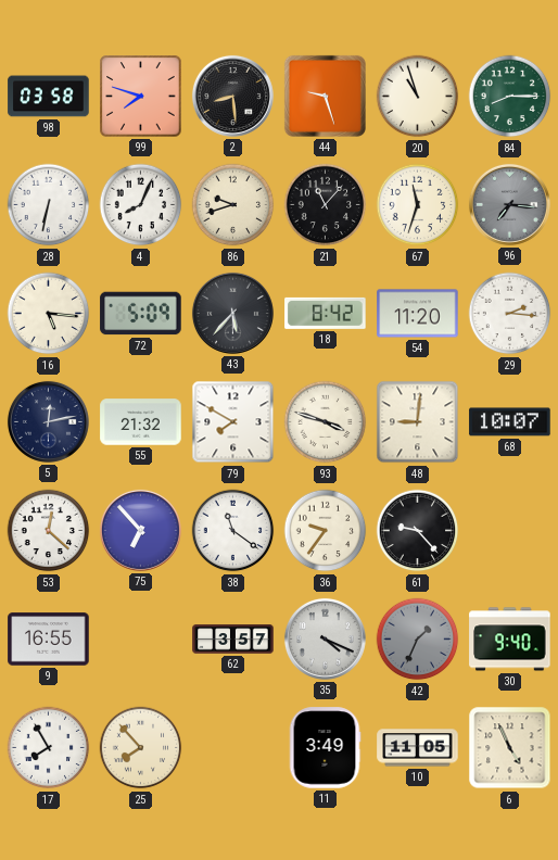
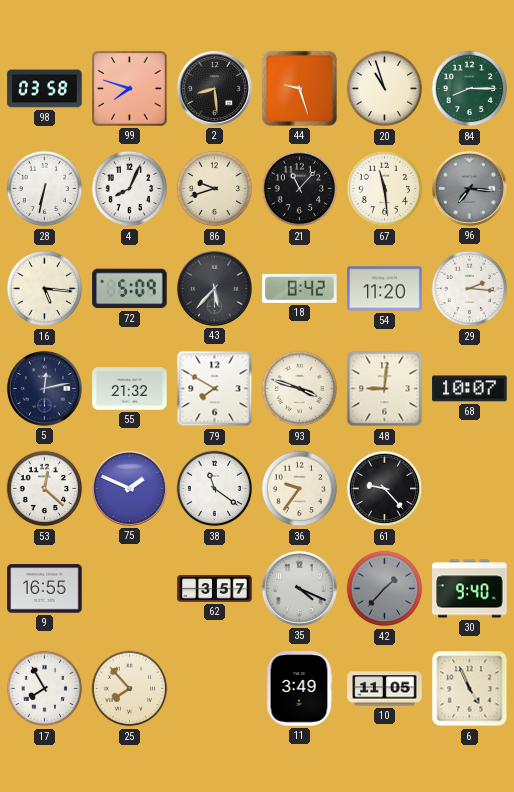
67: 11:33 -> 11:29
75: 6:53 -> 1:49
42: 1:34 -> 1:37
